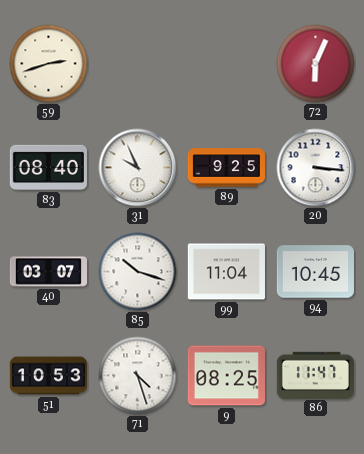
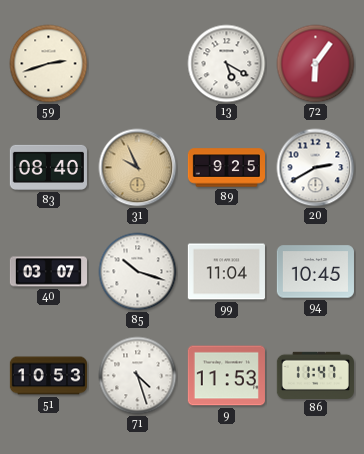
13: none -> 5:20
72: 6:04 -> 6:06
31 dial: white -> champagne
20: 3:16 -> 2:40
9: 08:25 -> 11:53
